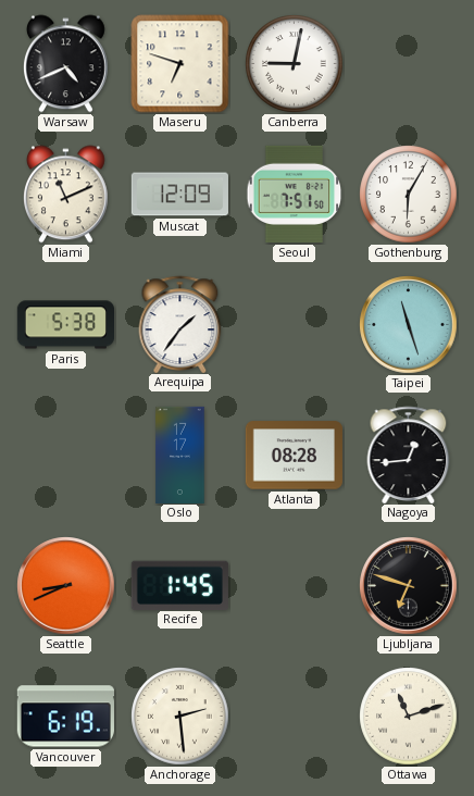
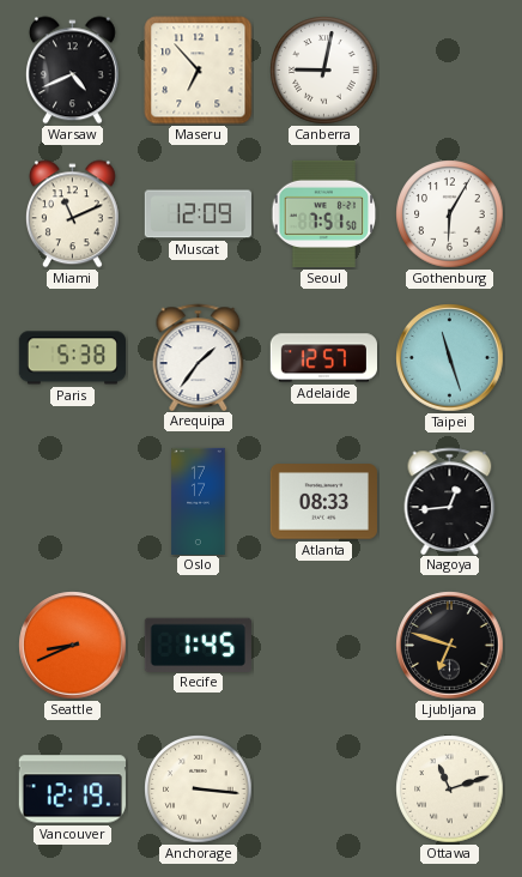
Maseru: 6:48 -> 6:53
Adelaide: none -> 12:57
Atlanta: 08:28 -> 08:33
Vancouver: 6:19 -> 12:19
Anchorage: 2:29 -> 3:16
